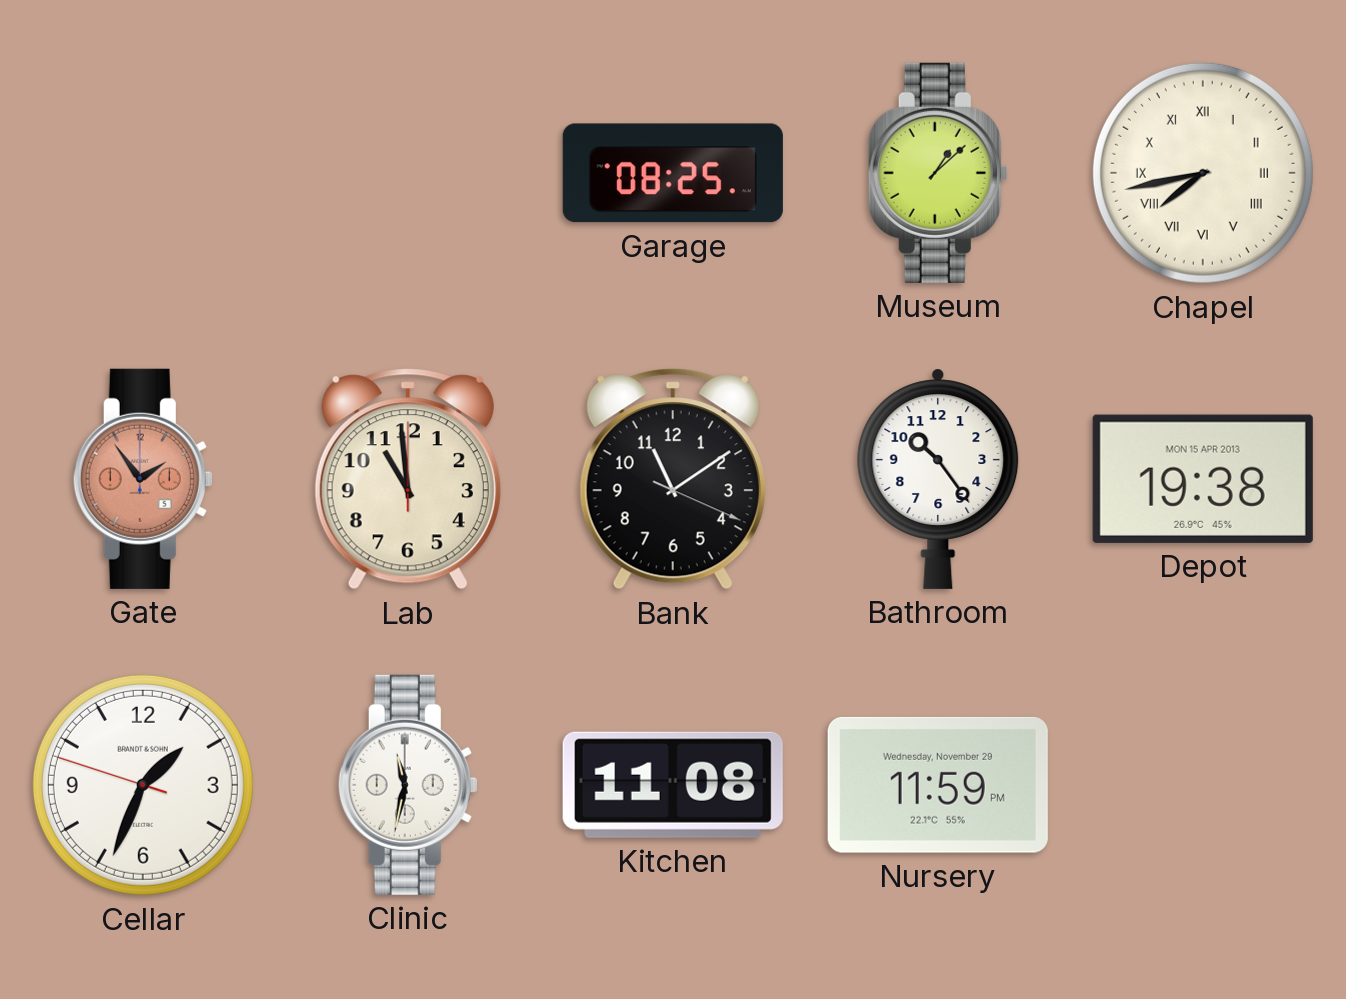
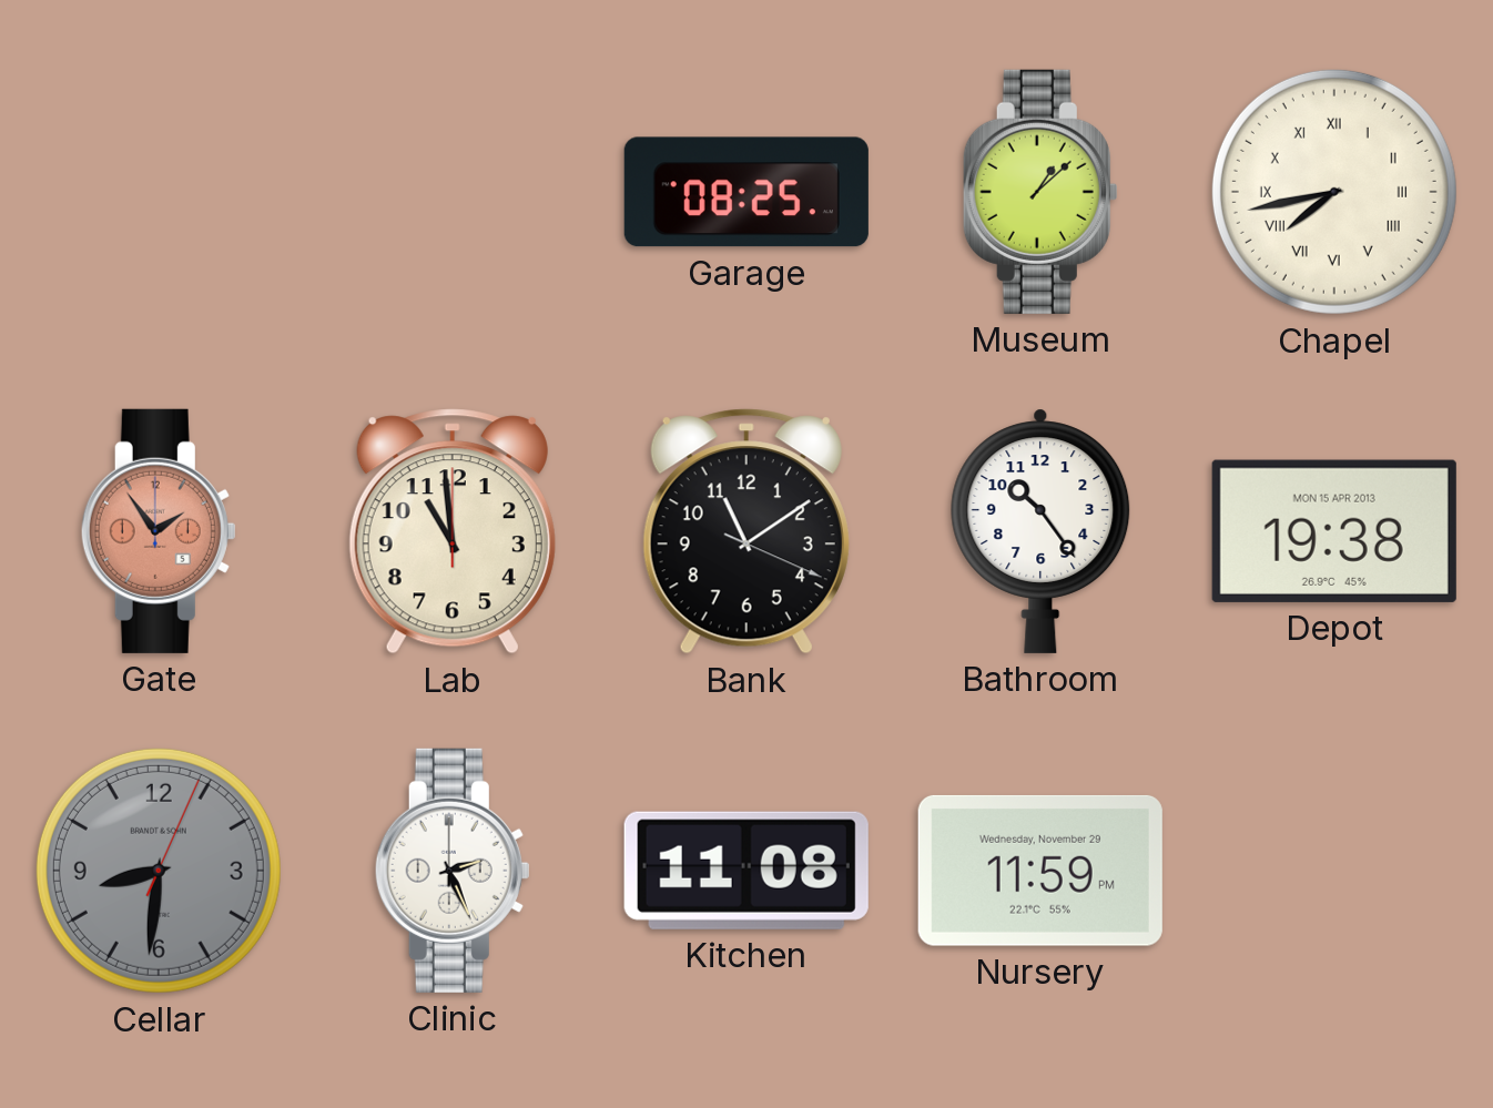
Cellar: 1:33 -> 8:31
Cellar dial: white -> grey
Clinic: 11:32 -> 2:26
